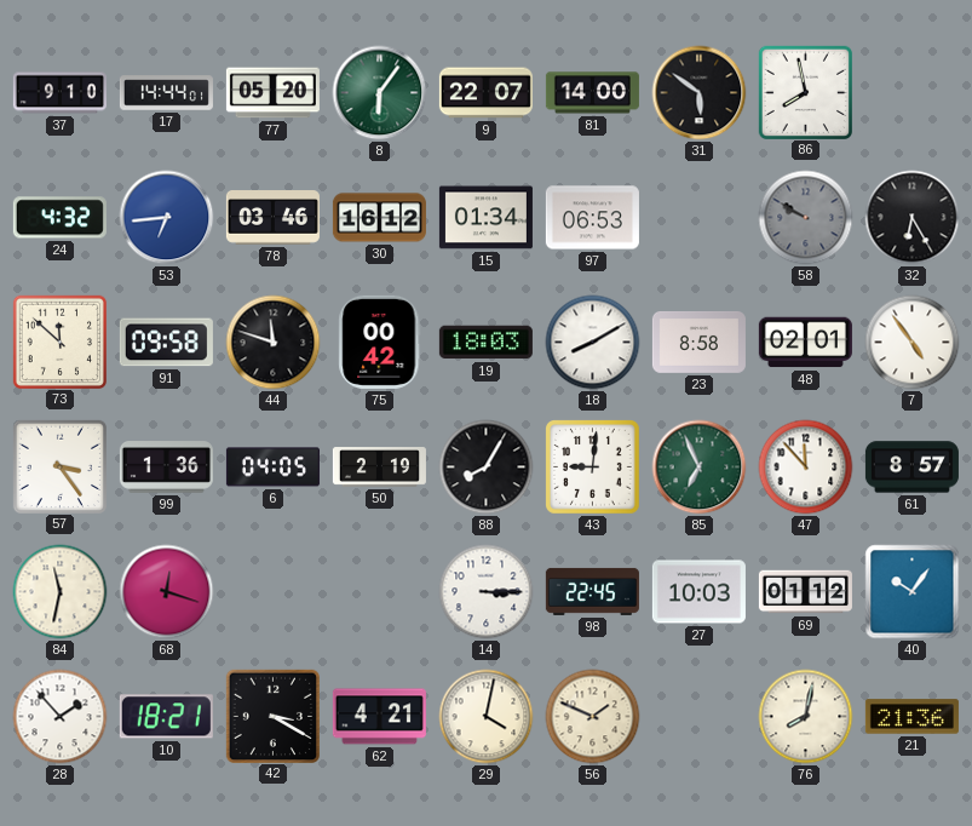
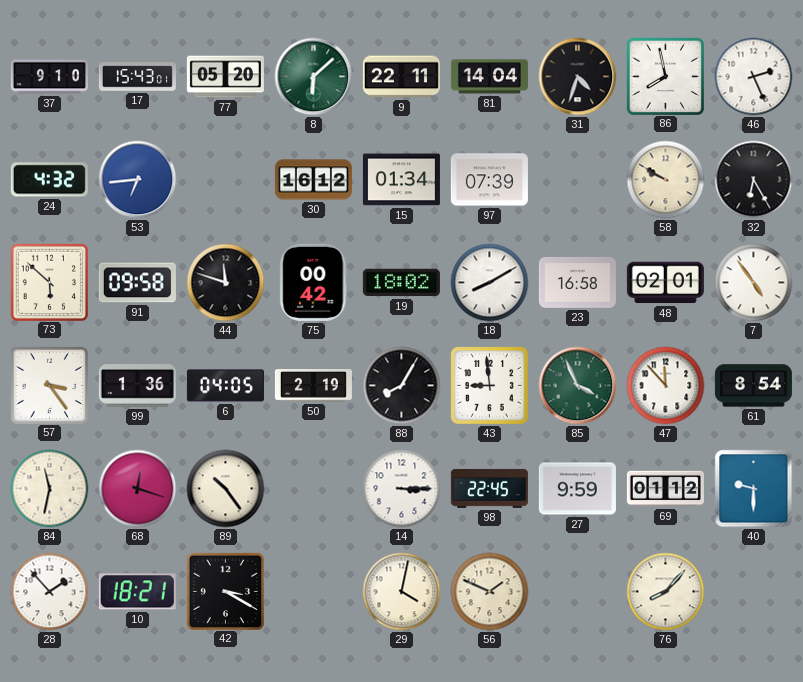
17: 14:44 -> 15:43
8: 6:06 -> 6:08
9: 22:07 -> 22:11
81: 14:00 -> 14:04
31: 5:51 -> 4:33
46: none -> 2:26
78: 03:46 -> none
97: 06:53 -> 07:39
58 dial: grey -> cream
73: 11:52 -> 5:52
19: 18:03 -> 18:02
23: 8:58 -> 16:58
43: 9:01 -> 8:59
85: 6:56 -> 3:56
61: 8:57 -> 8:54
89: none -> 10:24
27: 10:03 -> 9:59
40: 10:06 -> 9:30
62: 4:21 -> none
76: 8:02 -> 8:07
21: 21:36 -> none
